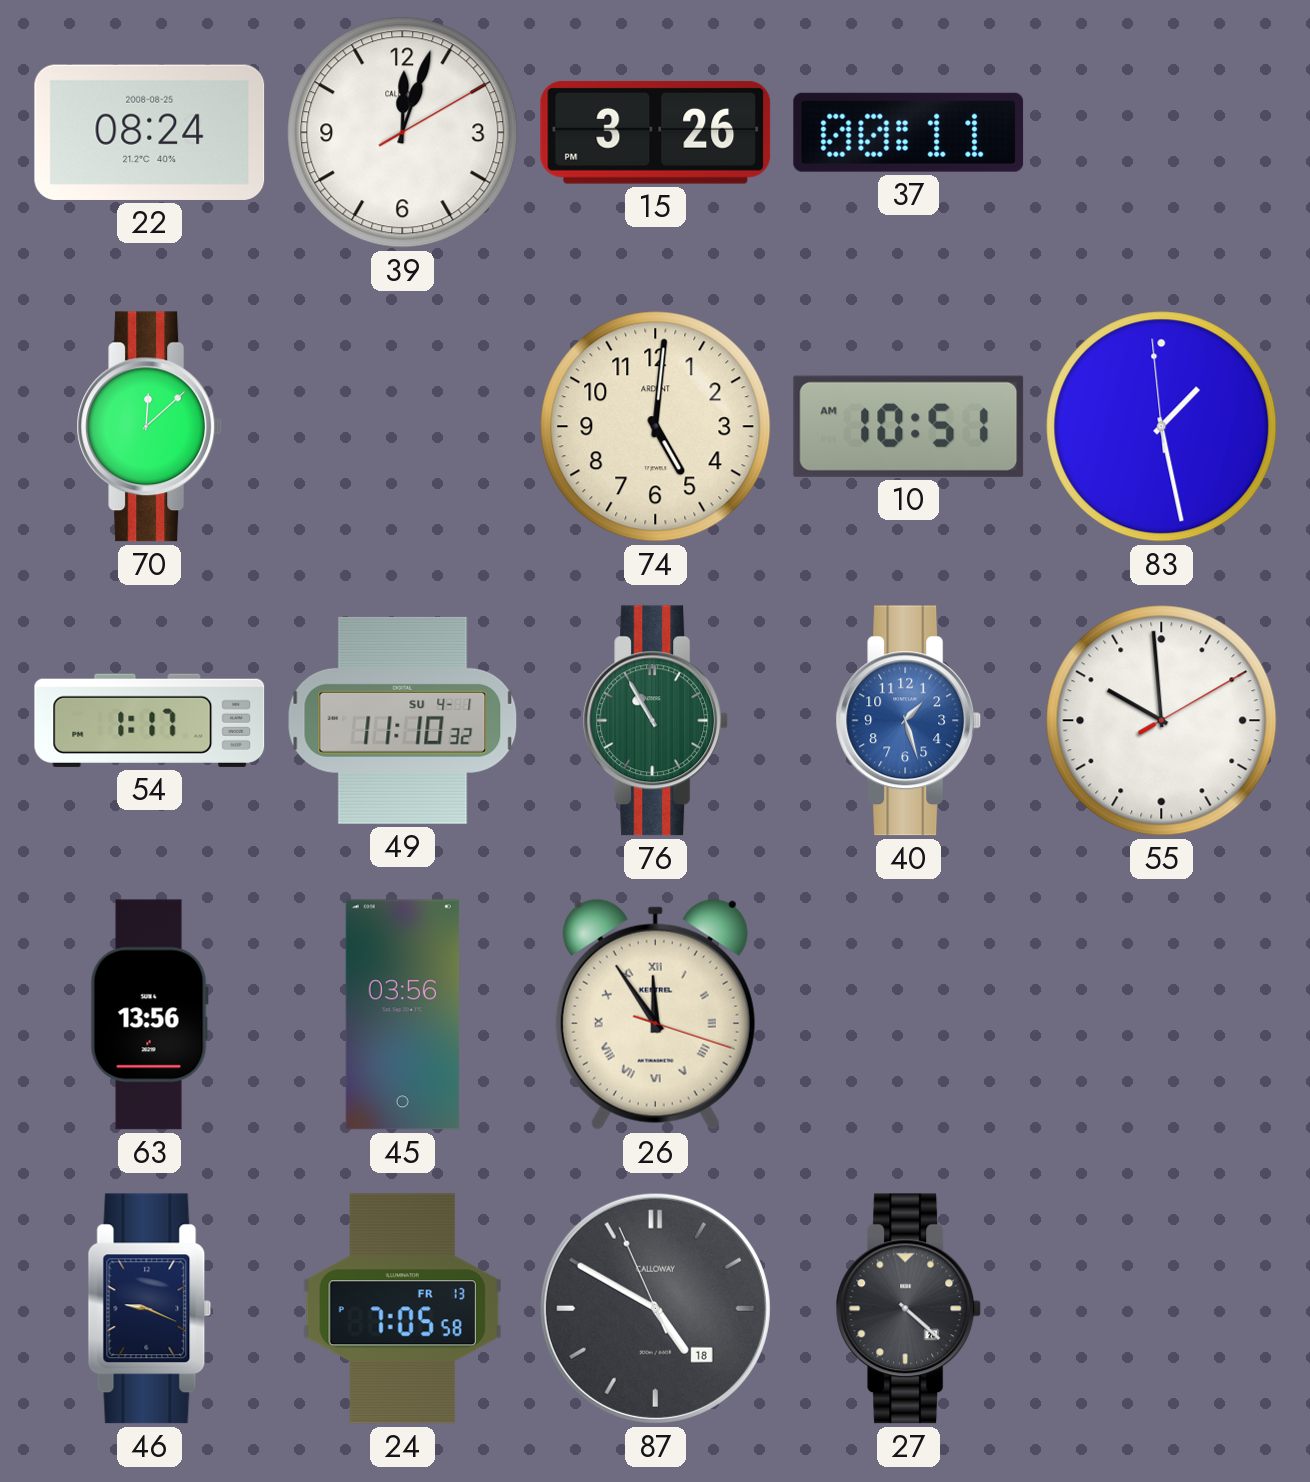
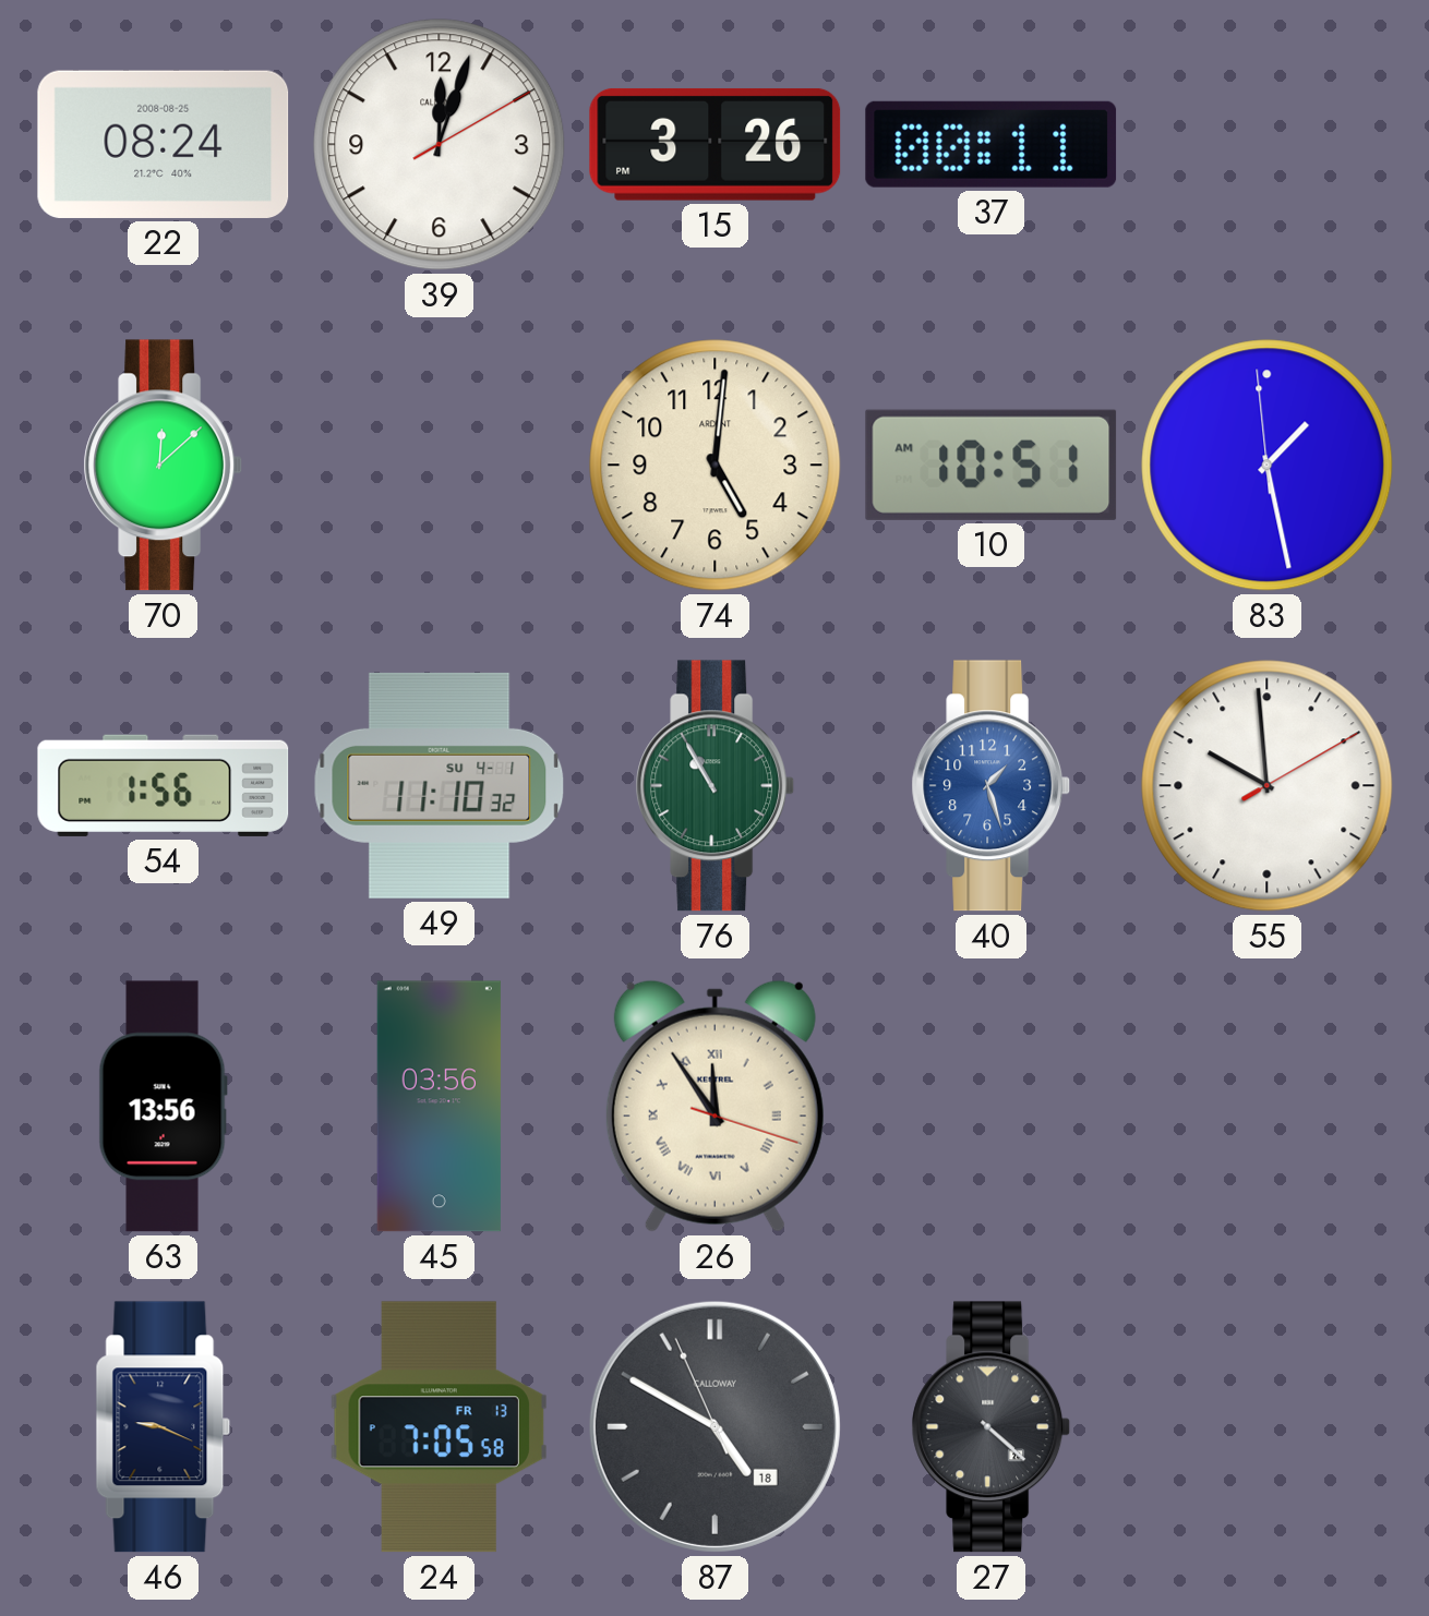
54: 1:17 -> 1:56
